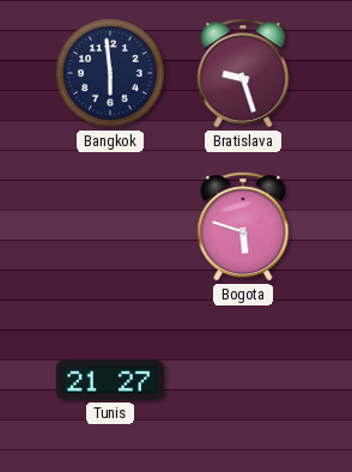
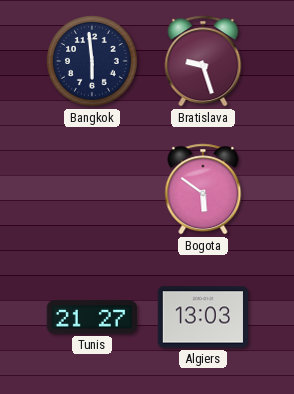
Bogota: 5:48 -> 5:51
Algiers: none -> 13:03
